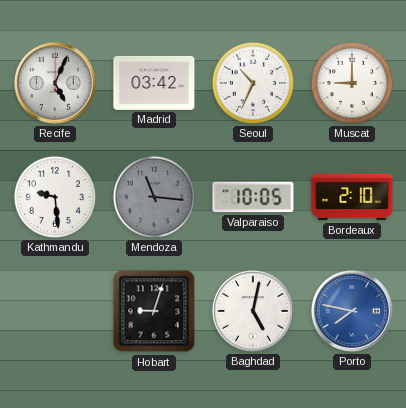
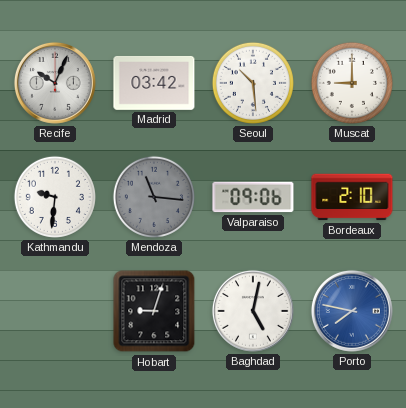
Recife: 5:04 -> 10:04
Seoul: 10:34 -> 10:29
Kathmandu: 9:29 -> 9:31
Valparaiso: 10:05 -> 09:06
